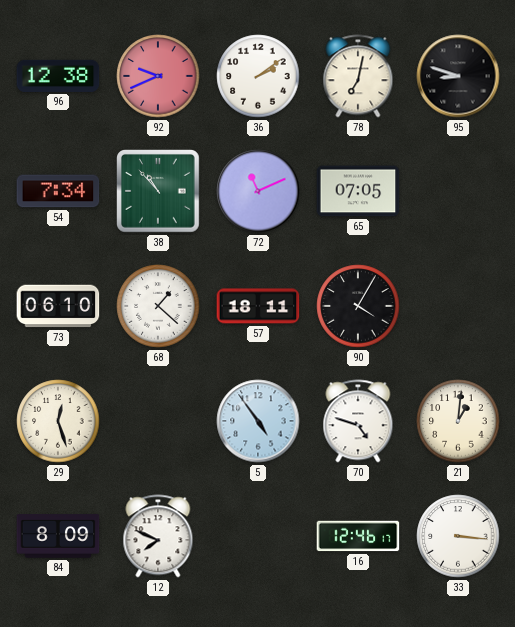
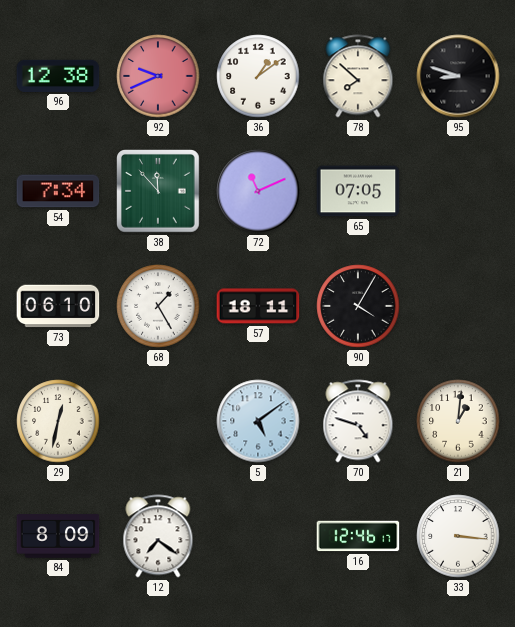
36: 2:09 -> 1:09
78: 7:02 -> 7:52
38: 10:53 -> 11:53
68: 1:22 -> 1:25
29: 12:27 -> 12:32
5: 4:54 -> 5:09
12: 7:49 -> 7:21
